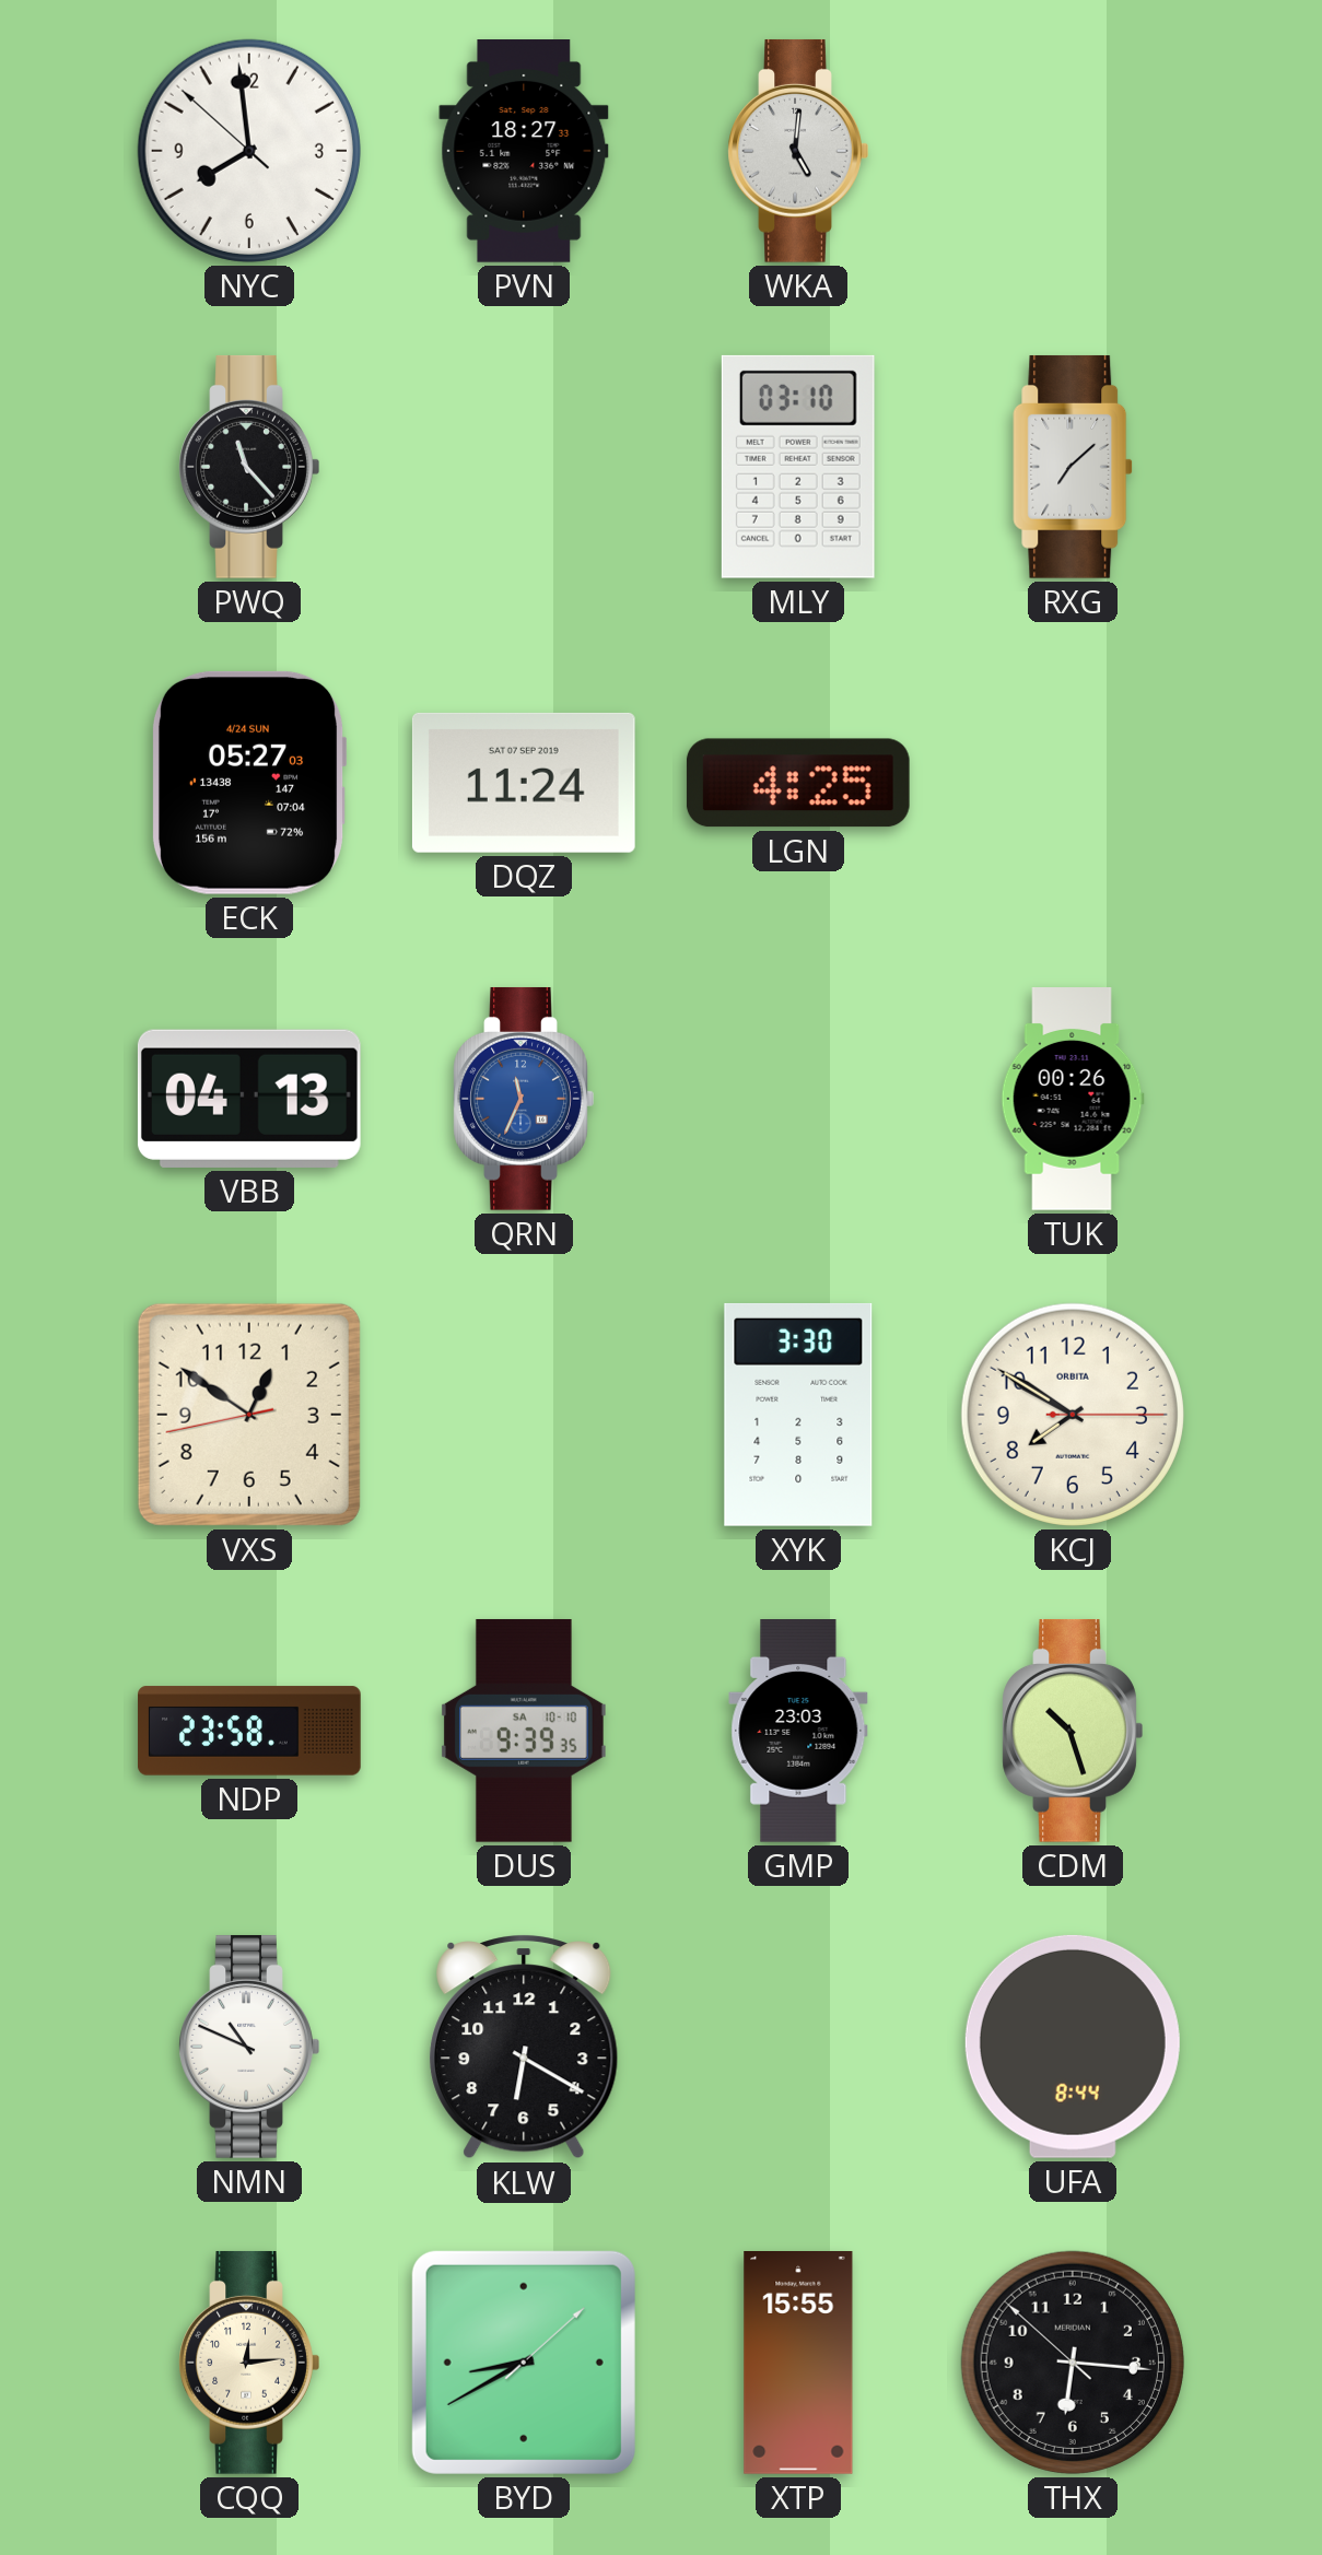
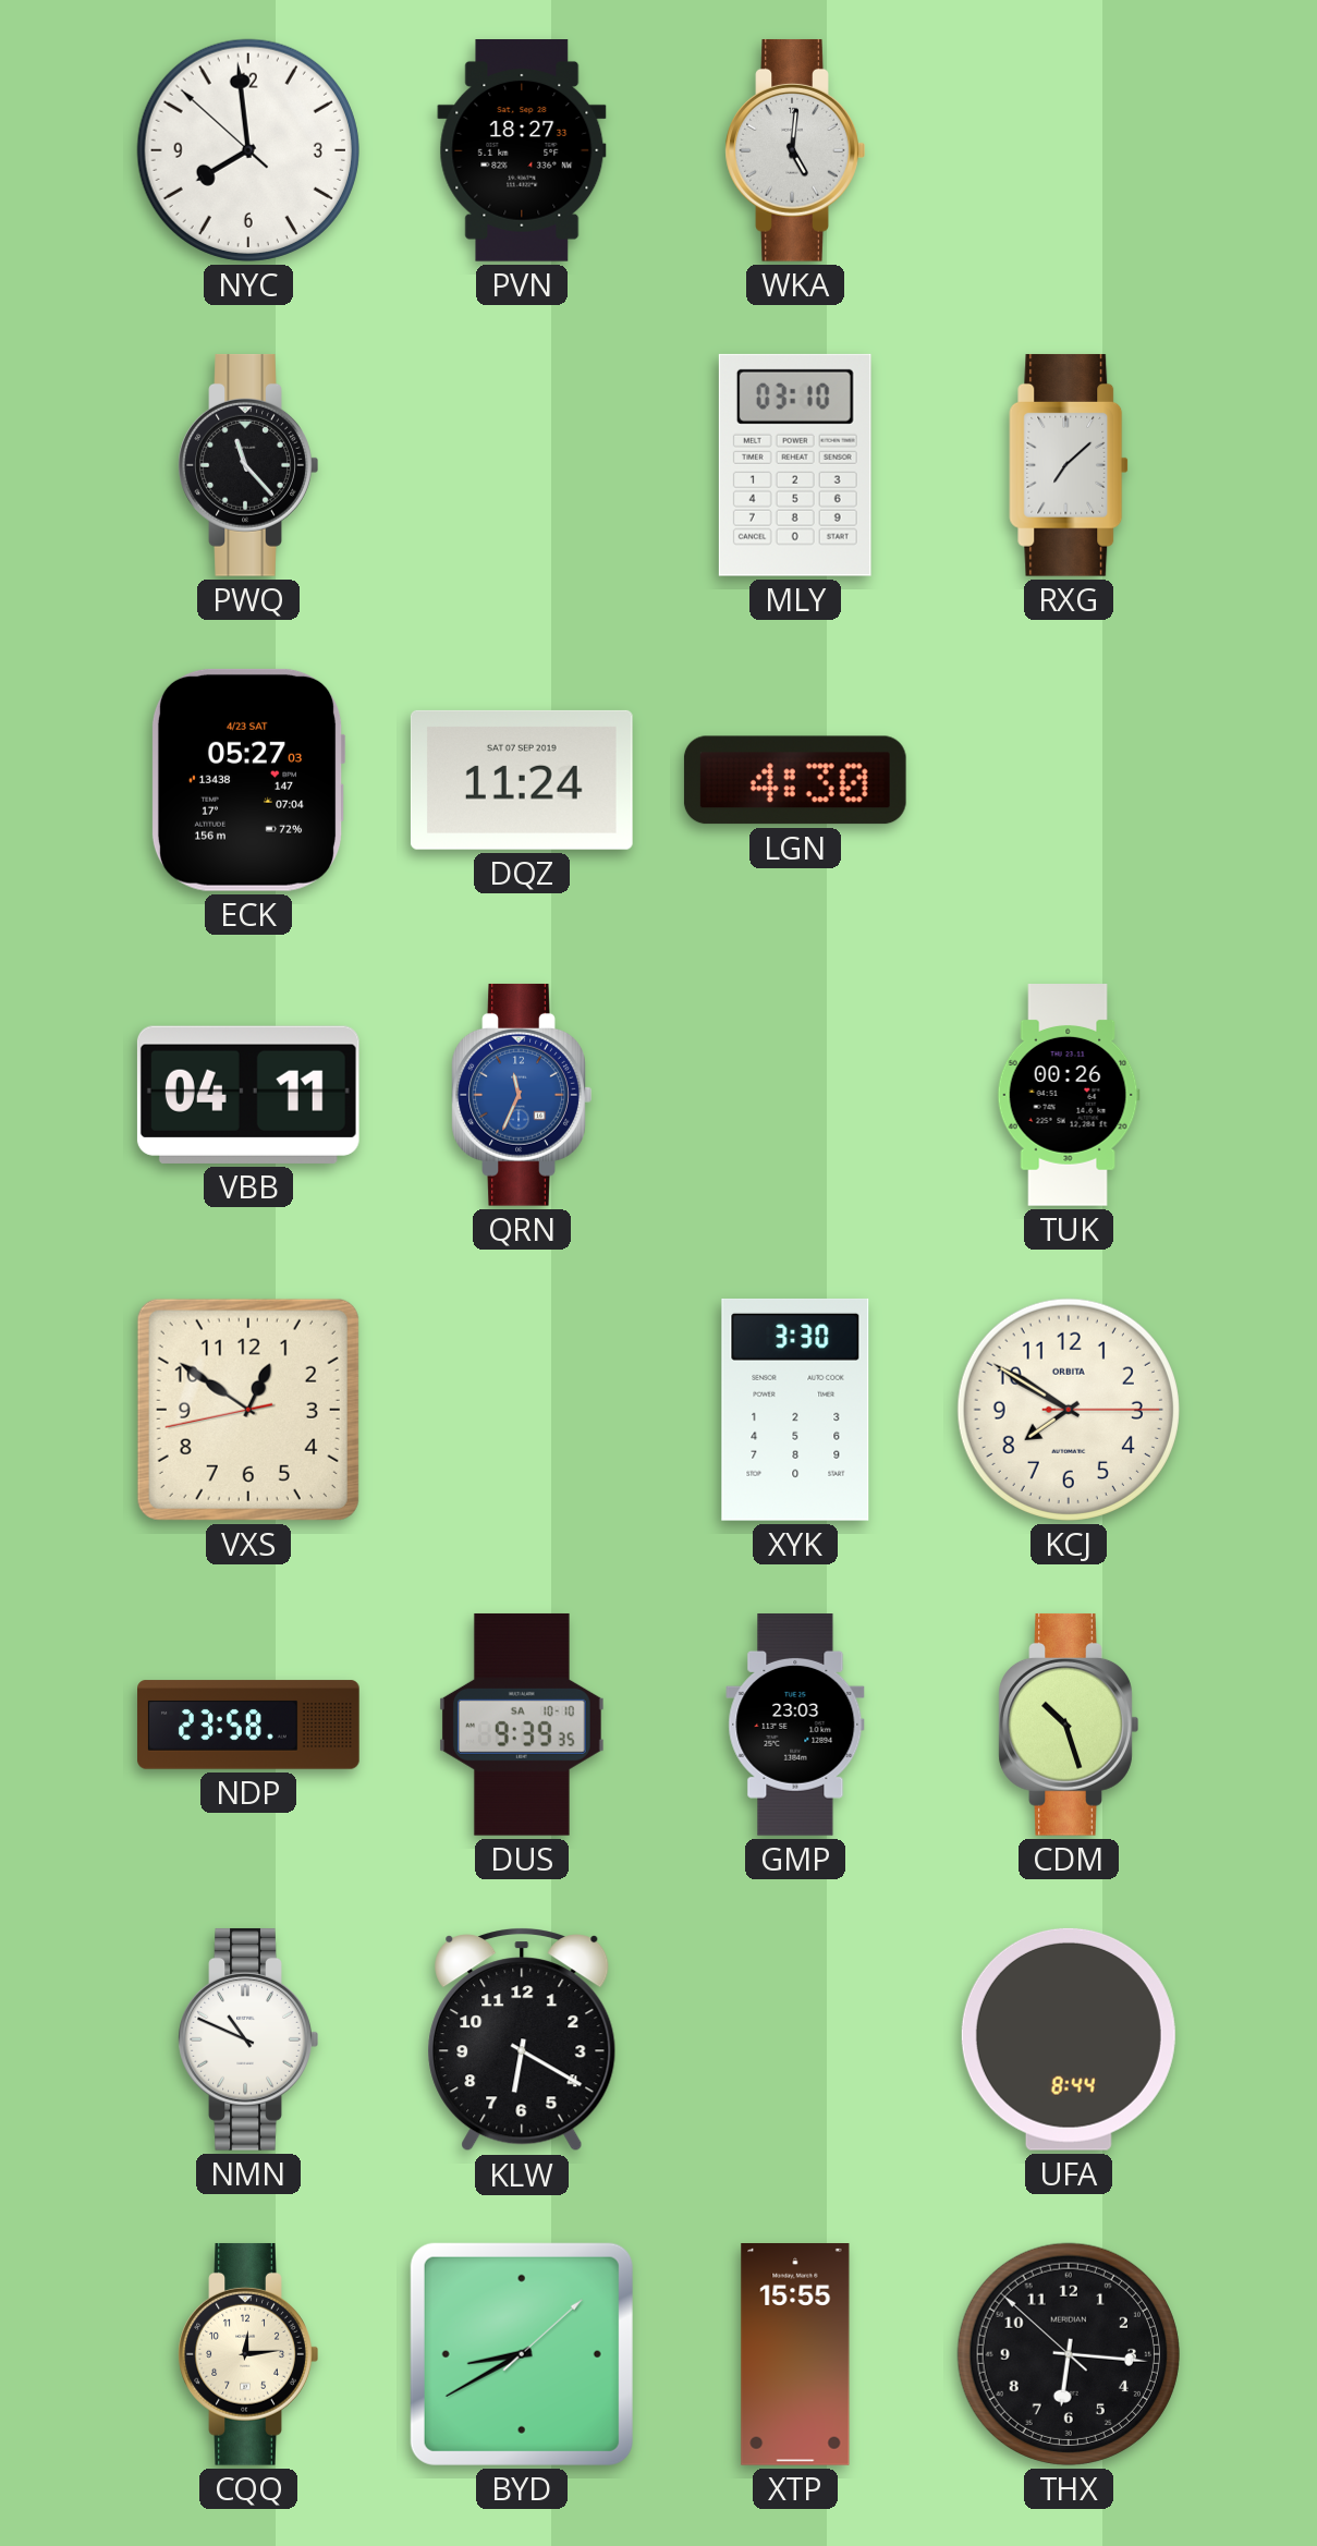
ECK date: 4/24 SUN -> 4/23 SAT
LGN: 4:25 -> 4:30
VBB: 04:13 -> 04:11
